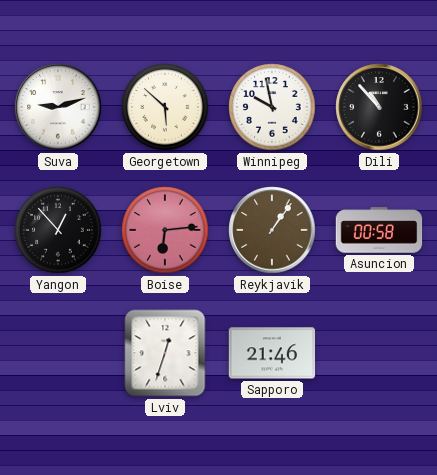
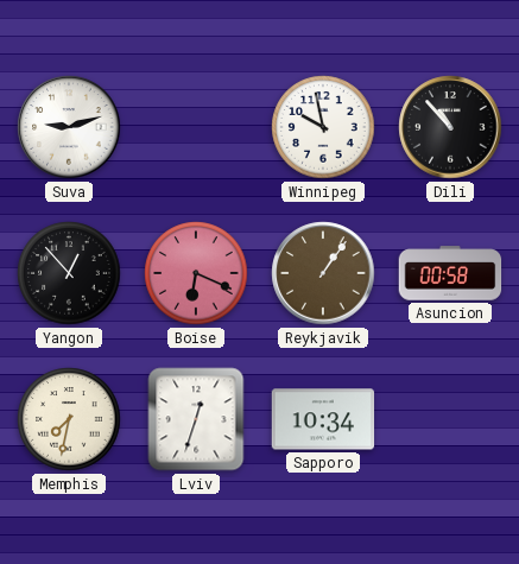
Georgetown: 5:52 -> none
Boise: 6:14 -> 6:19
Memphis: none -> 7:32
Sapporo: 21:46 -> 10:34
